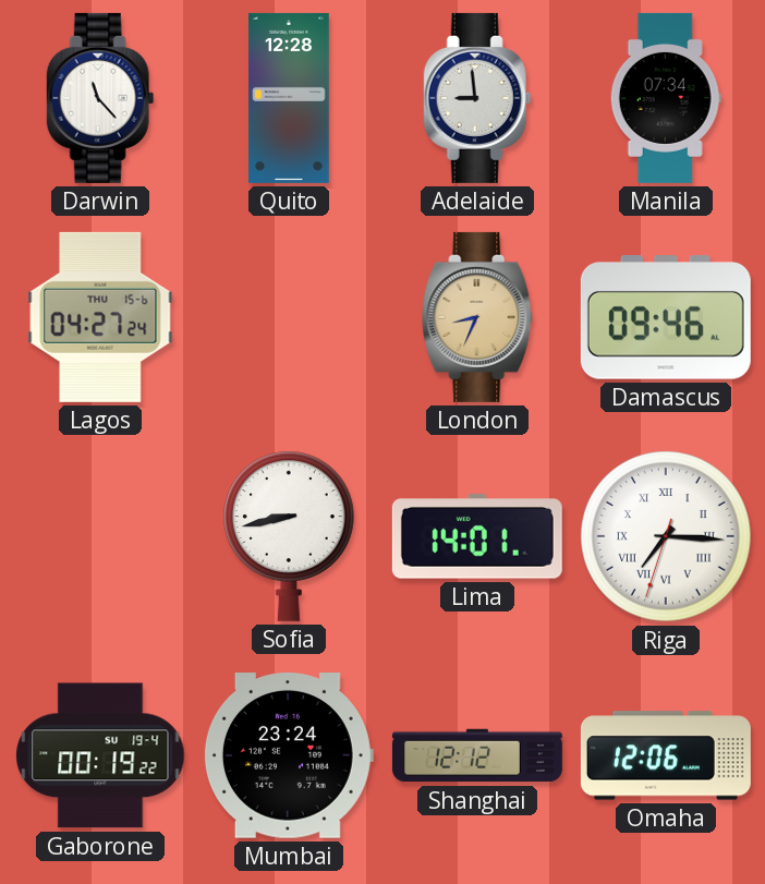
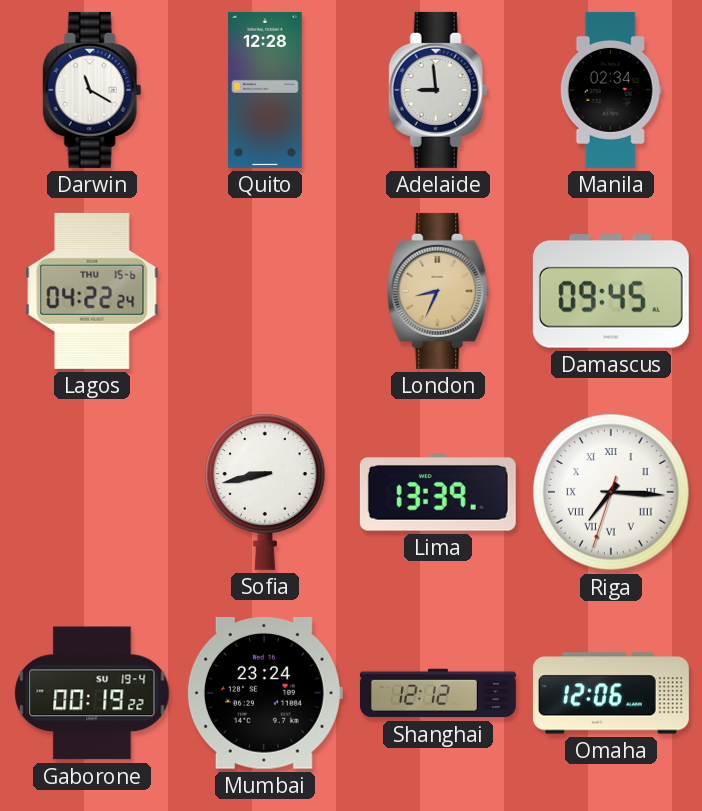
Darwin: 11:23 -> 11:20
Manila: 07:34 -> 02:34
Lagos: 04:27 -> 04:22
Damascus: 09:46 -> 09:45
Lima: 14:01 -> 13:39
